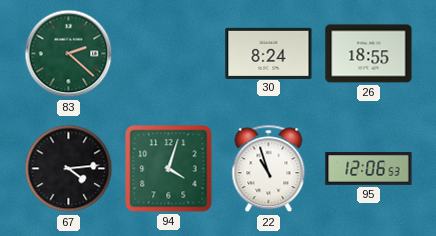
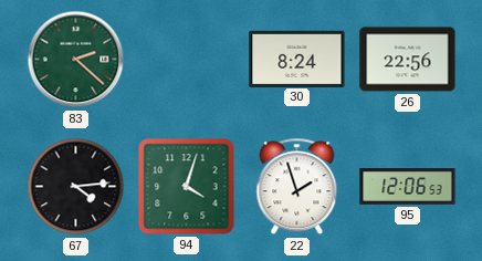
26: 18:55 -> 22:56
22: 10:57 -> 1:57
